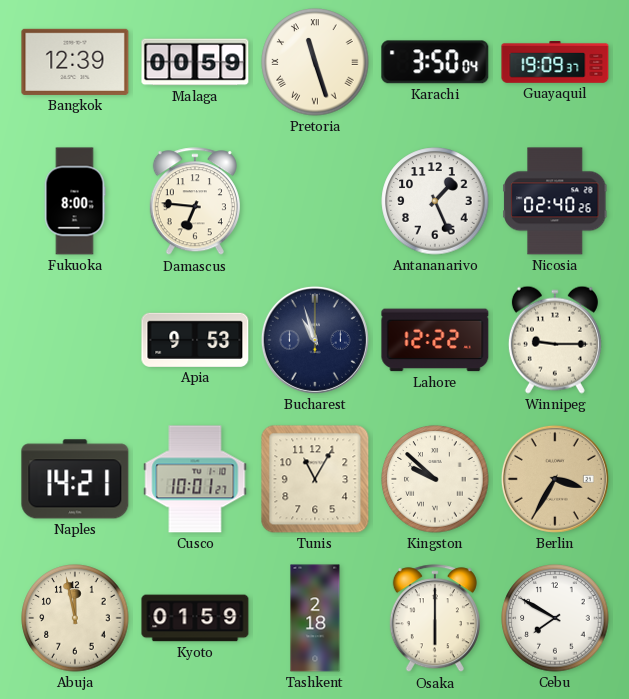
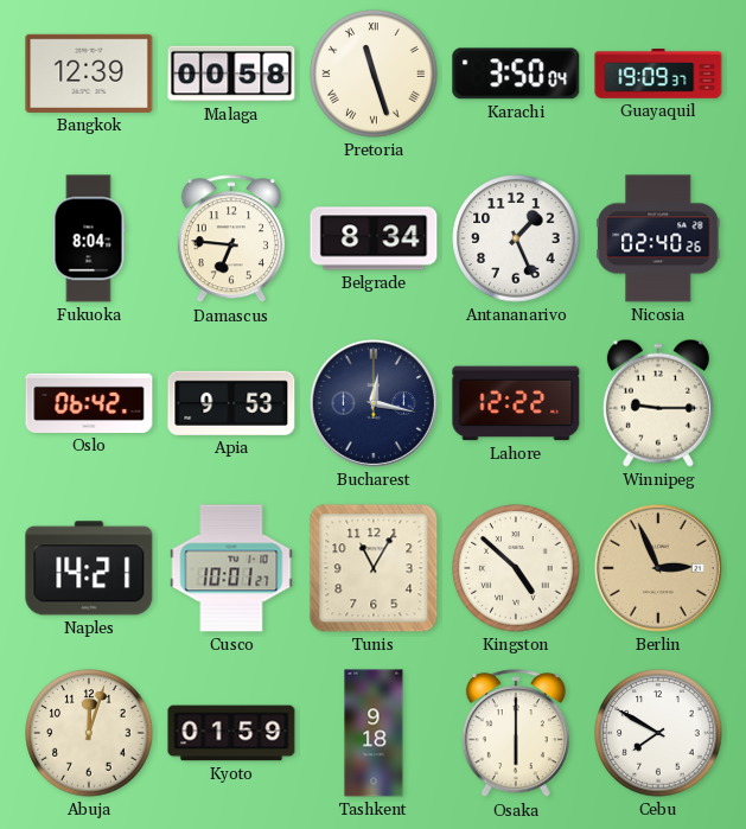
Malaga: 00:59 -> 00:58
Fukuoka: 8:00 -> 8:04
Belgrade: none -> 8:34
Oslo: none -> 06:42
Bucharest: 10:57 -> 12:17
Kingston: 9:52 -> 4:52
Berlin: 3:35 -> 2:56
Abuja: 11:58 -> 12:03
Tashkent: 2:18 -> 9:18
